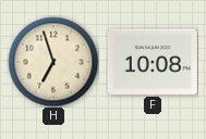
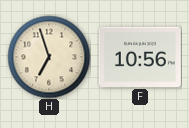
F: 10:08 -> 10:56
